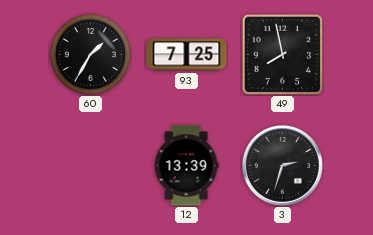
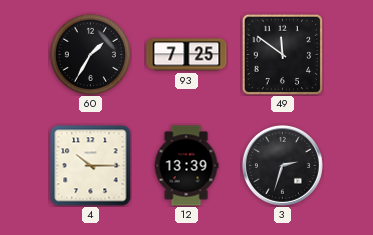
49: 7:58 -> 11:51
4: none -> 10:15
